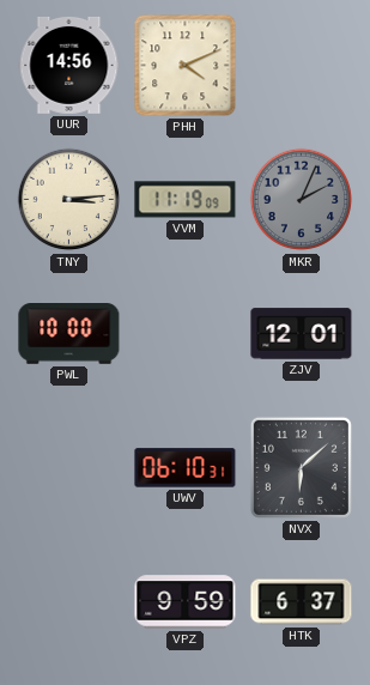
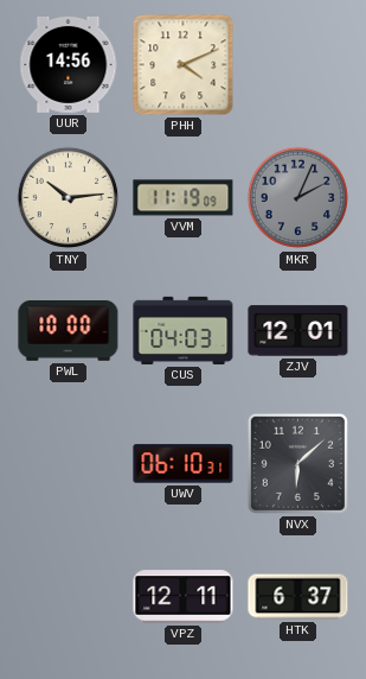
TNY: 3:14 -> 10:14
CUS: none -> 04:03
VPZ: 9:59 -> 12:11
